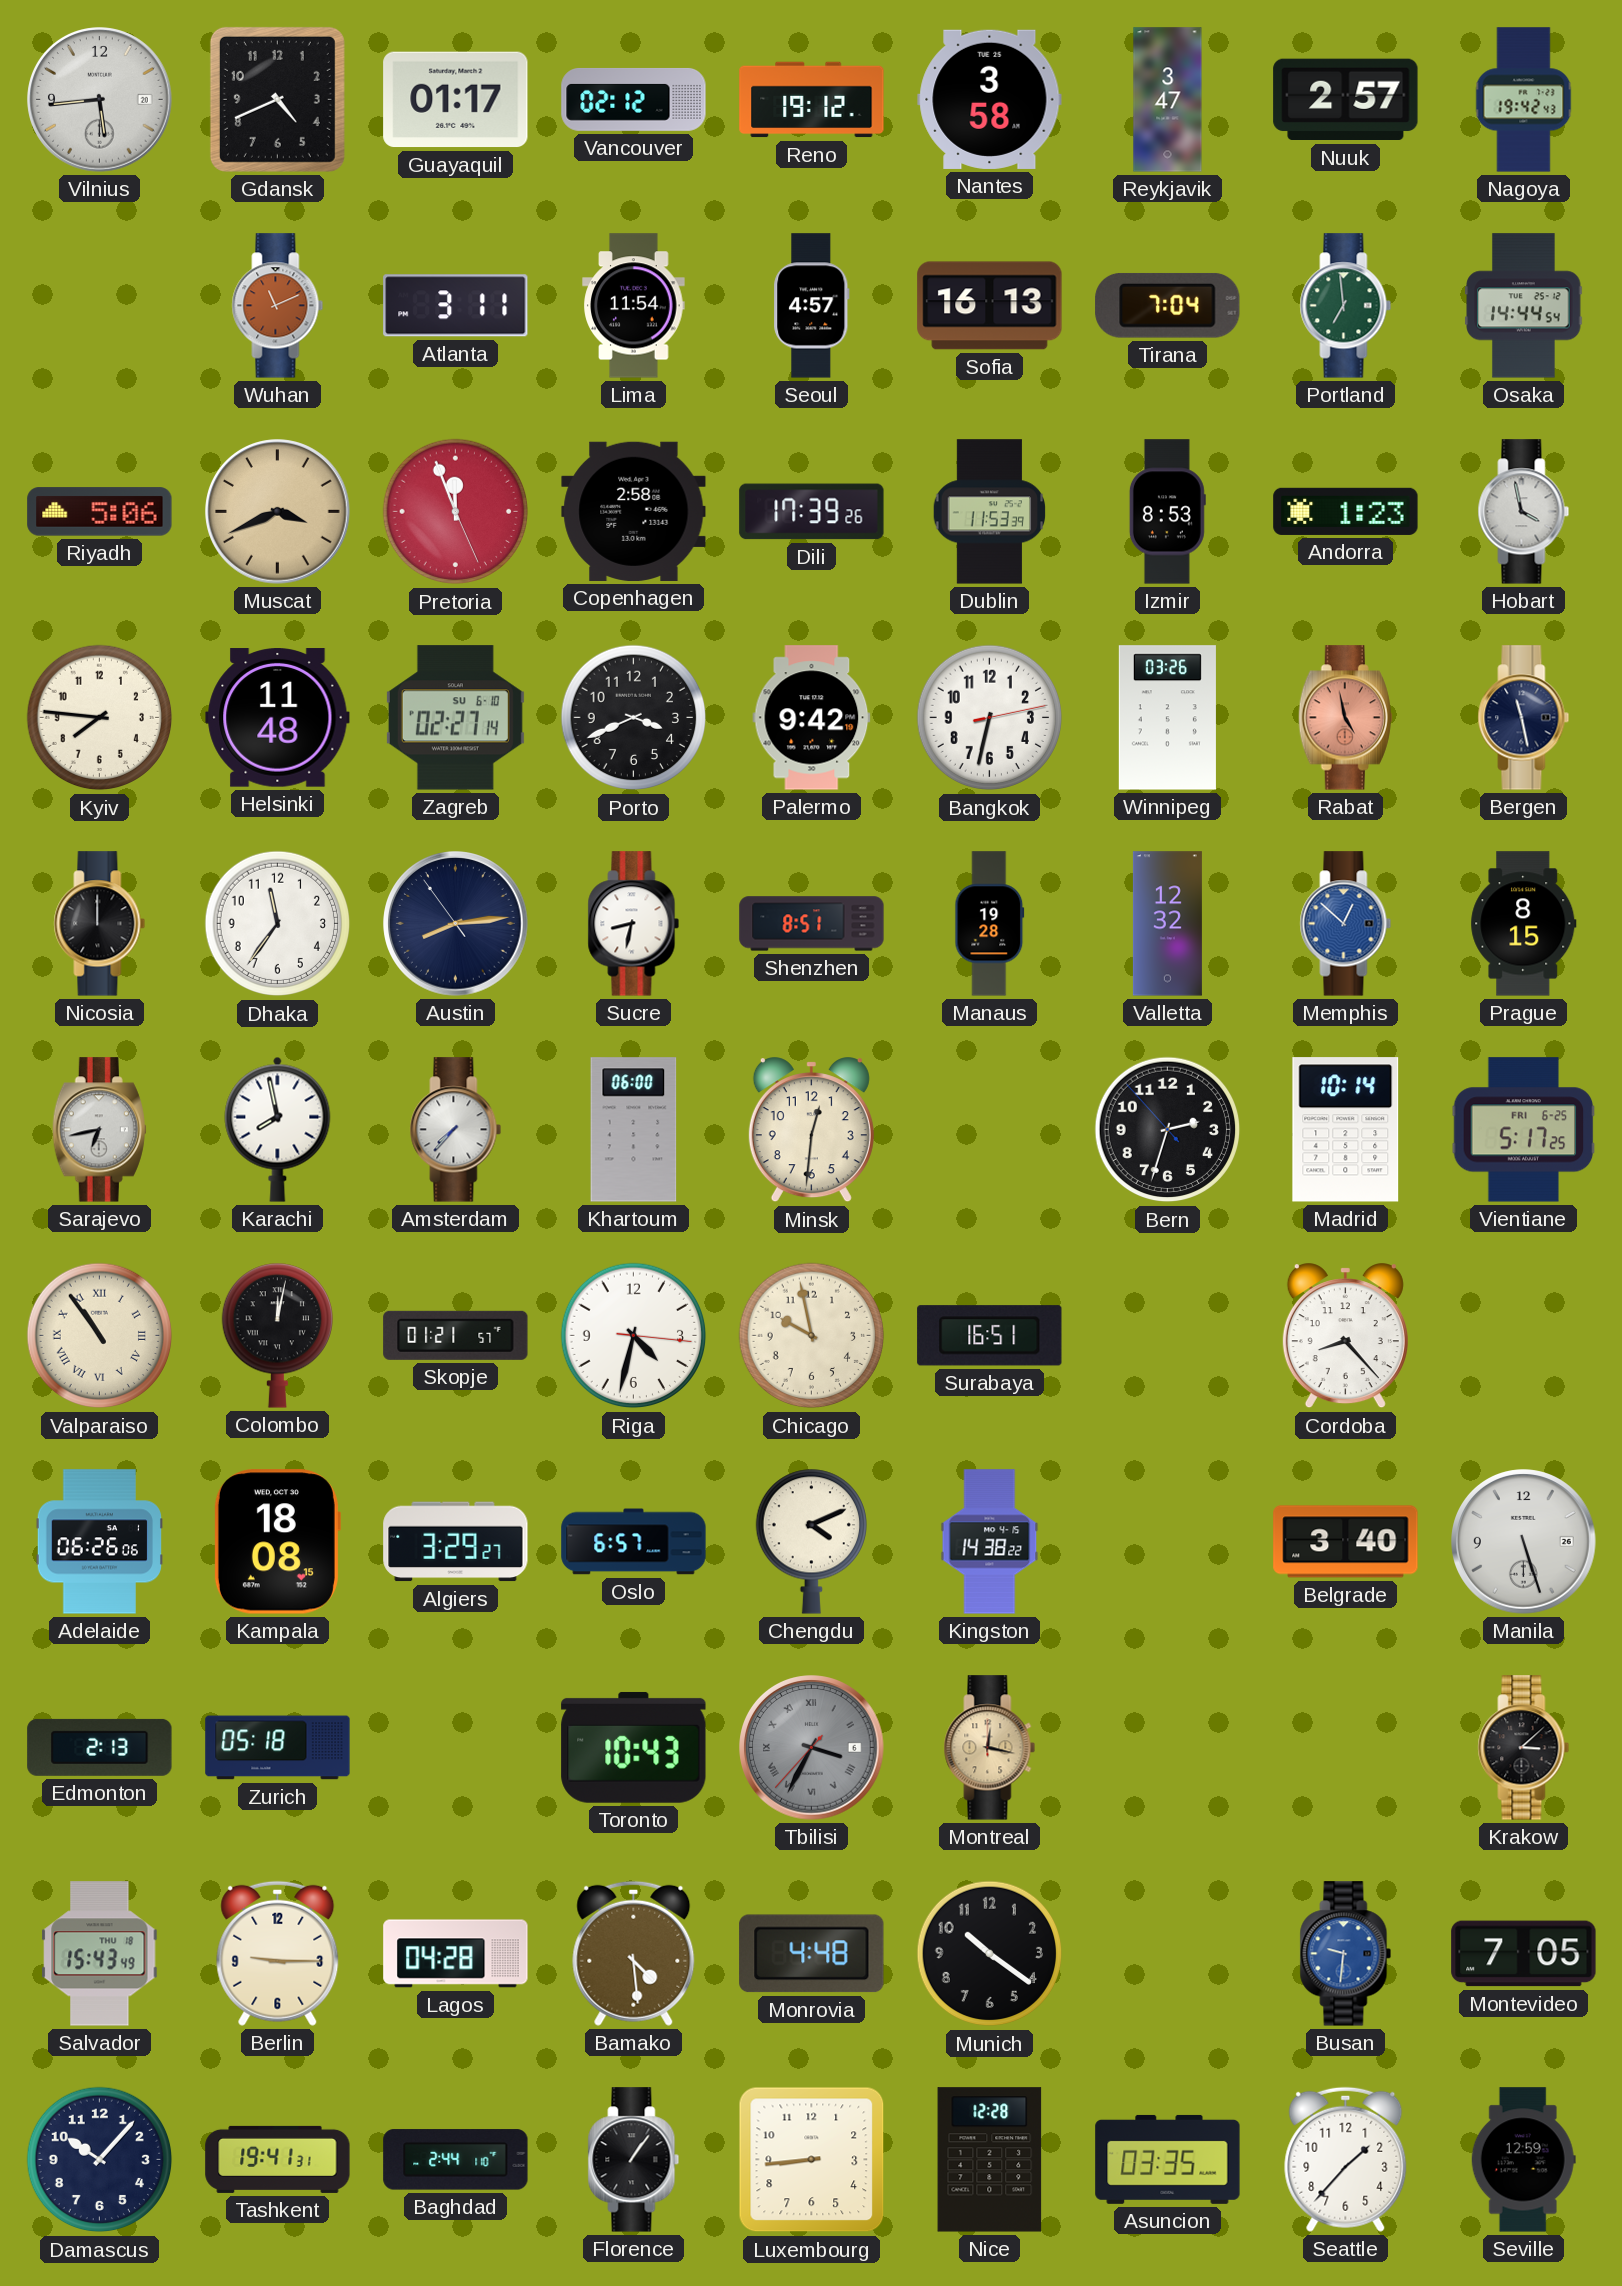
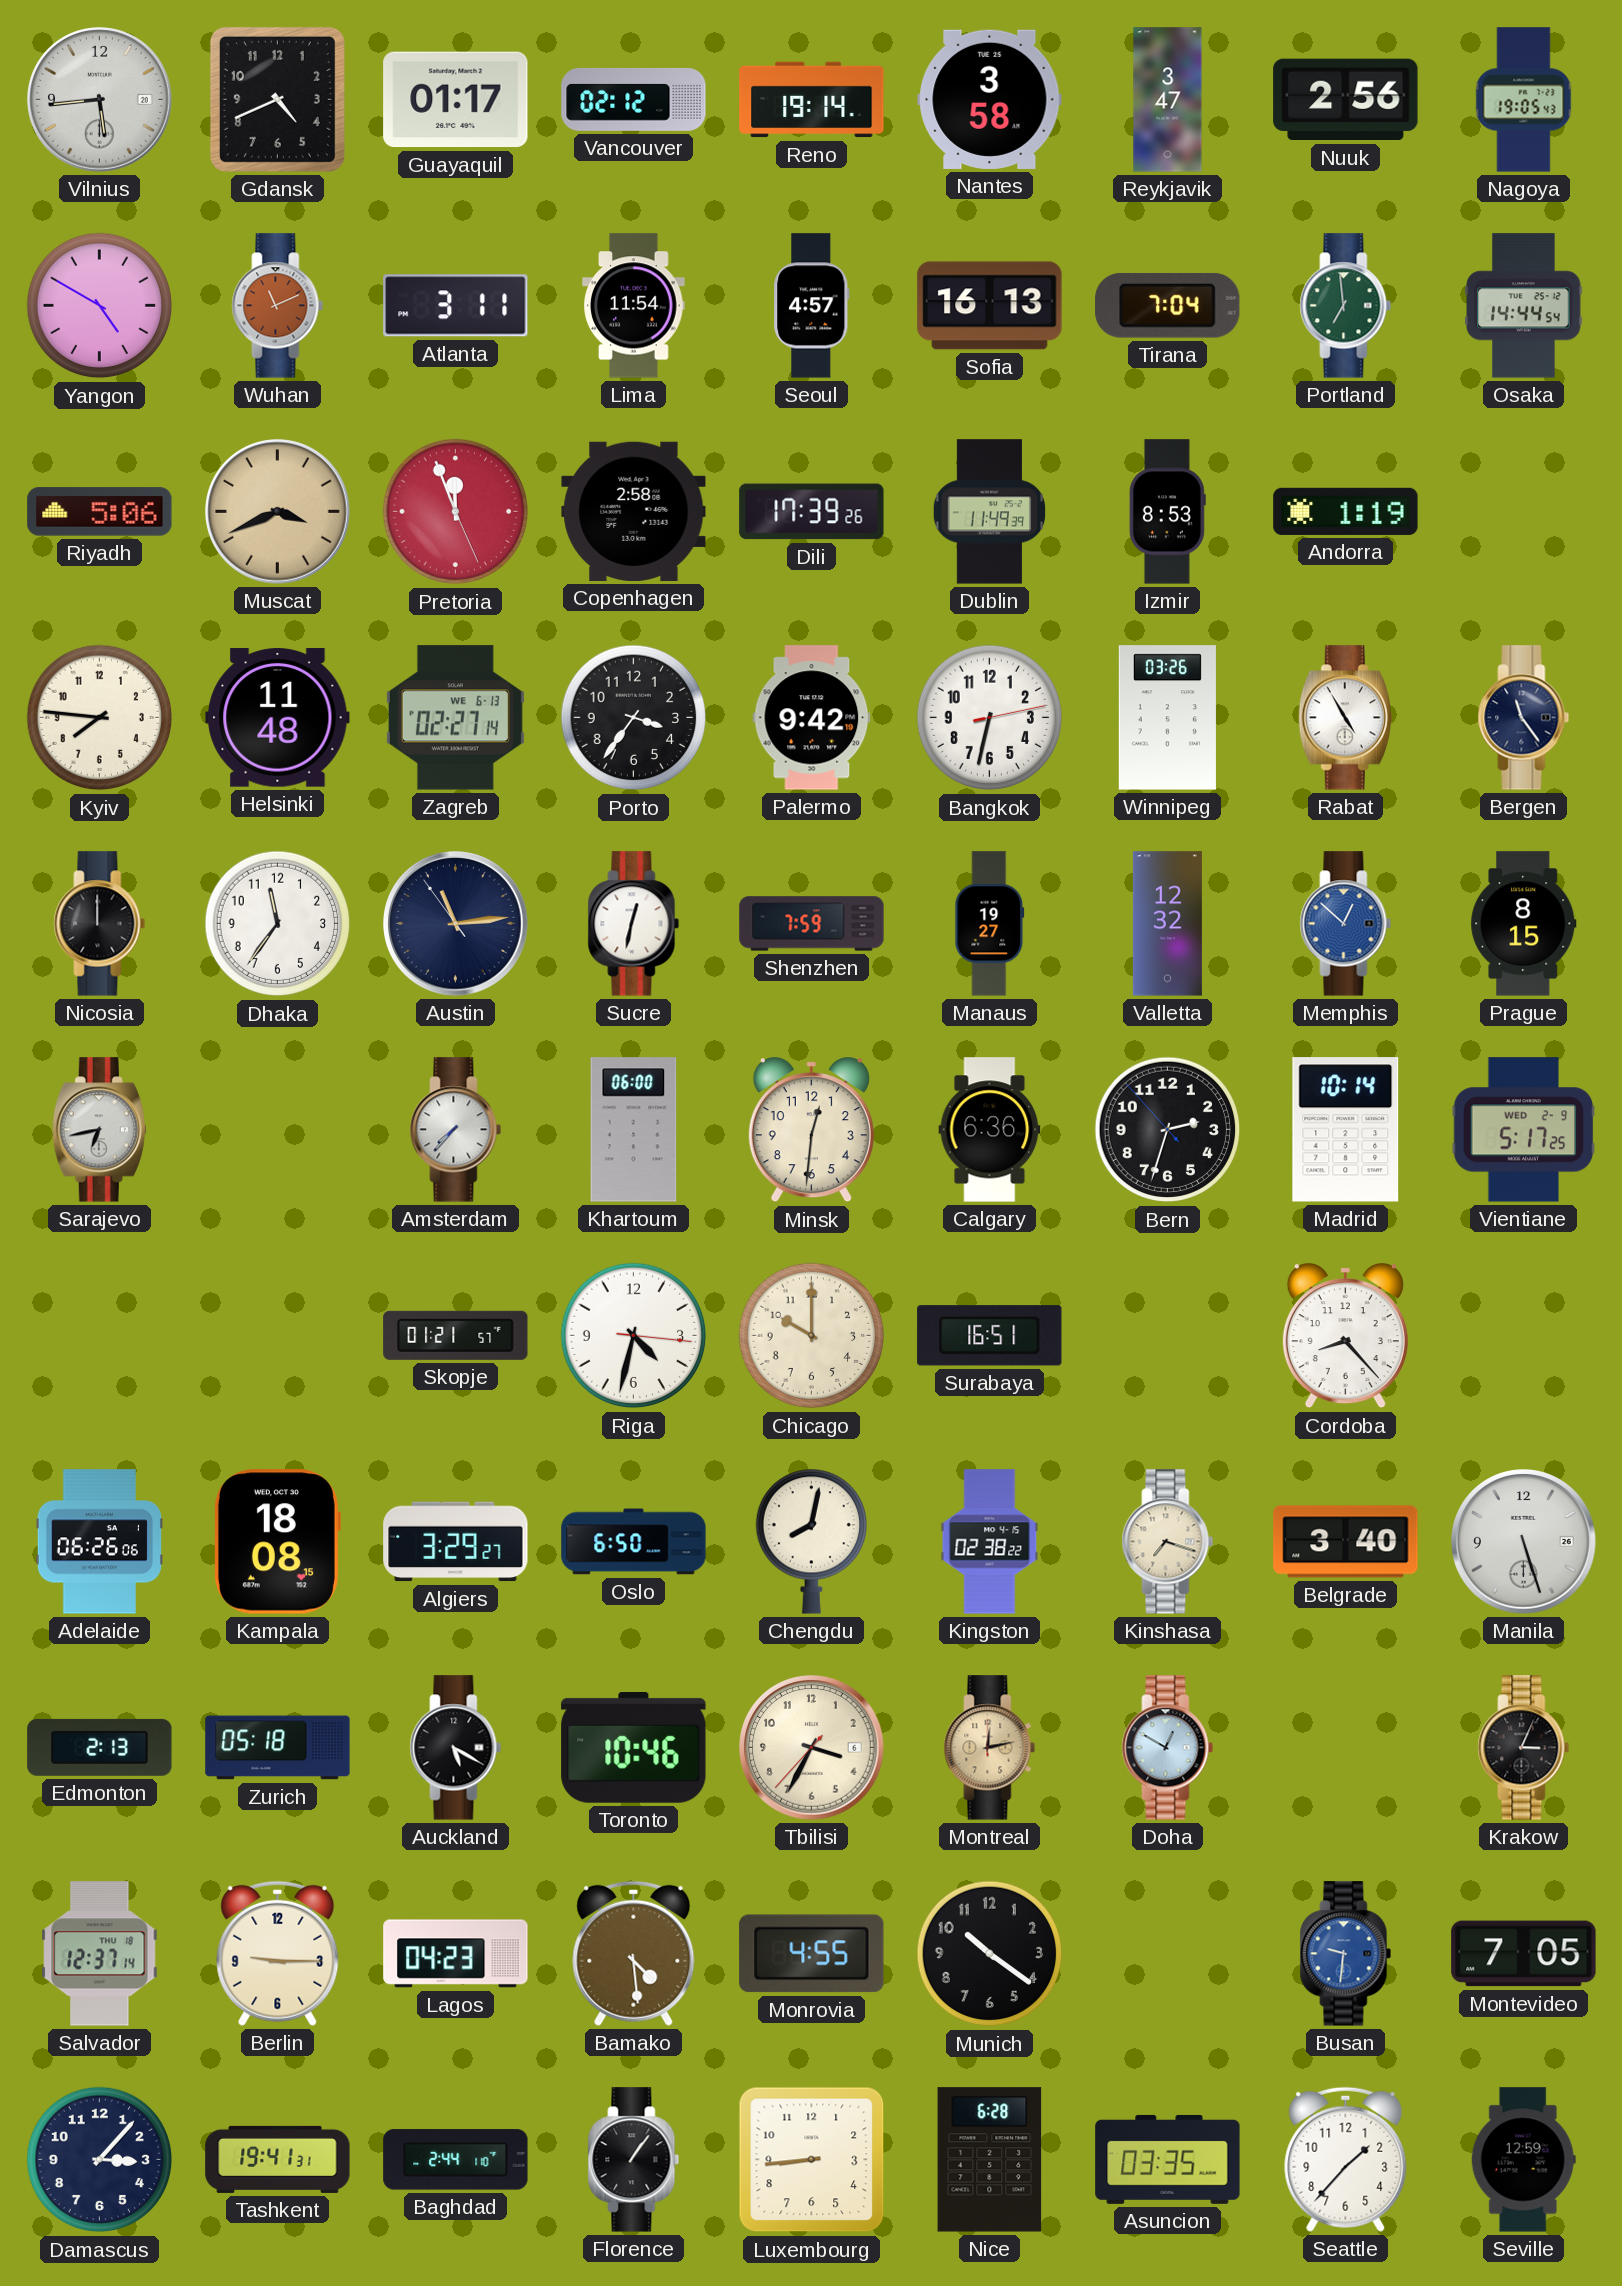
Reno: 19:12 -> 19:14
Nuuk: 2:57 -> 2:56
Nagoya: 19:42 -> 19:05
Yangon: none -> 4:50
Dublin: 11:53 -> 11:49
Andorra: 1:23 -> 1:19
Hobart: 3:58 -> none
Zagreb date: SU 6-10 -> WE 6-13
Porto: 3:41 -> 3:36
Rabat: 4:58 -> 4:55
Rabat dial: salmon -> white
Bergen: 11:28 -> 11:24
Austin: 8:13 -> 11:13
Sucre: 8:32 -> 12:32
Shenzhen: 8:51 -> 7:59
Manaus: 19:28 -> 19:27
Karachi: 7:58 -> none
Calgary: none -> 6:36
Vientiane date: FRI 6-25 -> WED 2-9
Valparaiso: 10:54 -> none
Colombo: 12:02 -> none
Chicago: 9:58 -> 10:00
Oslo: 6:57 -> 6:50
Chengdu: 4:11 -> 8:02
Kingston: 14:38 -> 02:38
Kinshasa: none -> 7:18
Auckland: none -> 5:20
Toronto: 10:43 -> 10:46
Tbilisi dial: grey -> cream
Tbilisi numerals: Roman -> Arabic
Montreal: 12:17 -> 12:13
Doha: none -> 12:50
Krakow: 3:08 -> 3:04
Salvador: 15:43 -> 12:37
Lagos: 04:28 -> 04:23
Monrovia: 4:48 -> 4:55
Damascus: 10:07 -> 3:07
Nice: 12:28 -> 6:28
